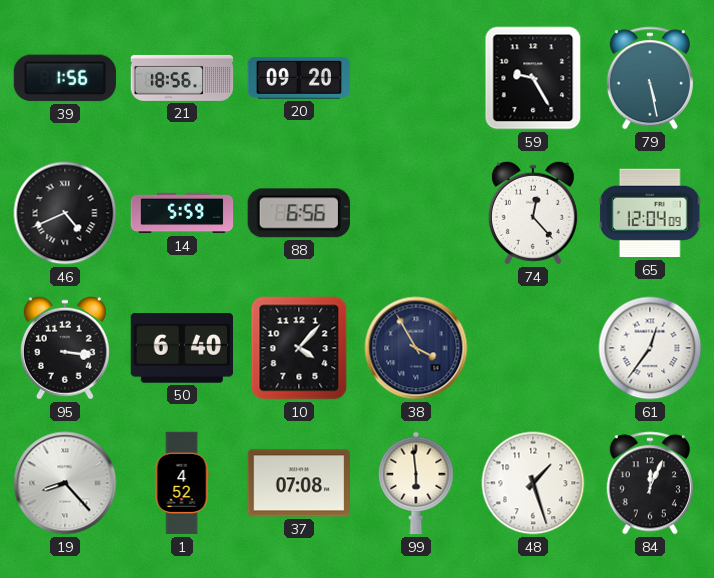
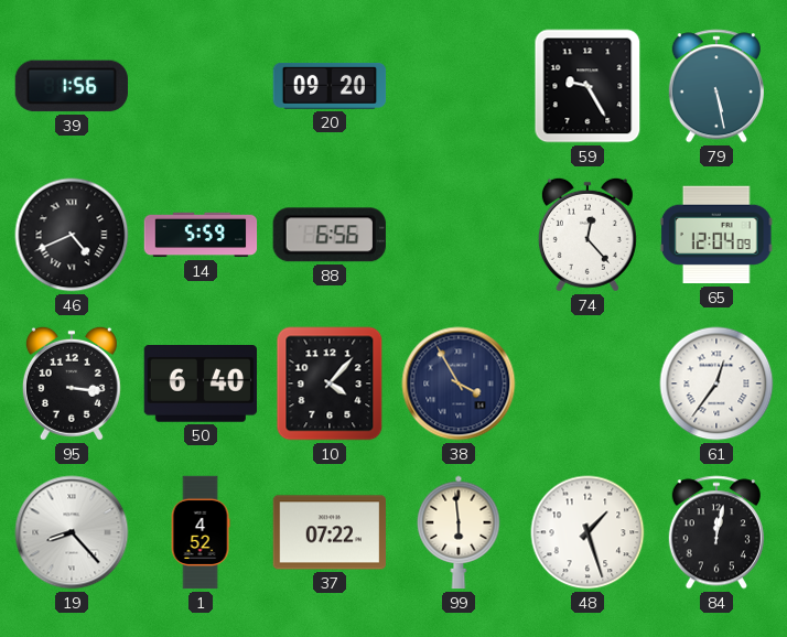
21: 18:56 -> none
37: 07:08 -> 07:22
84: 12:04 -> 12:02
